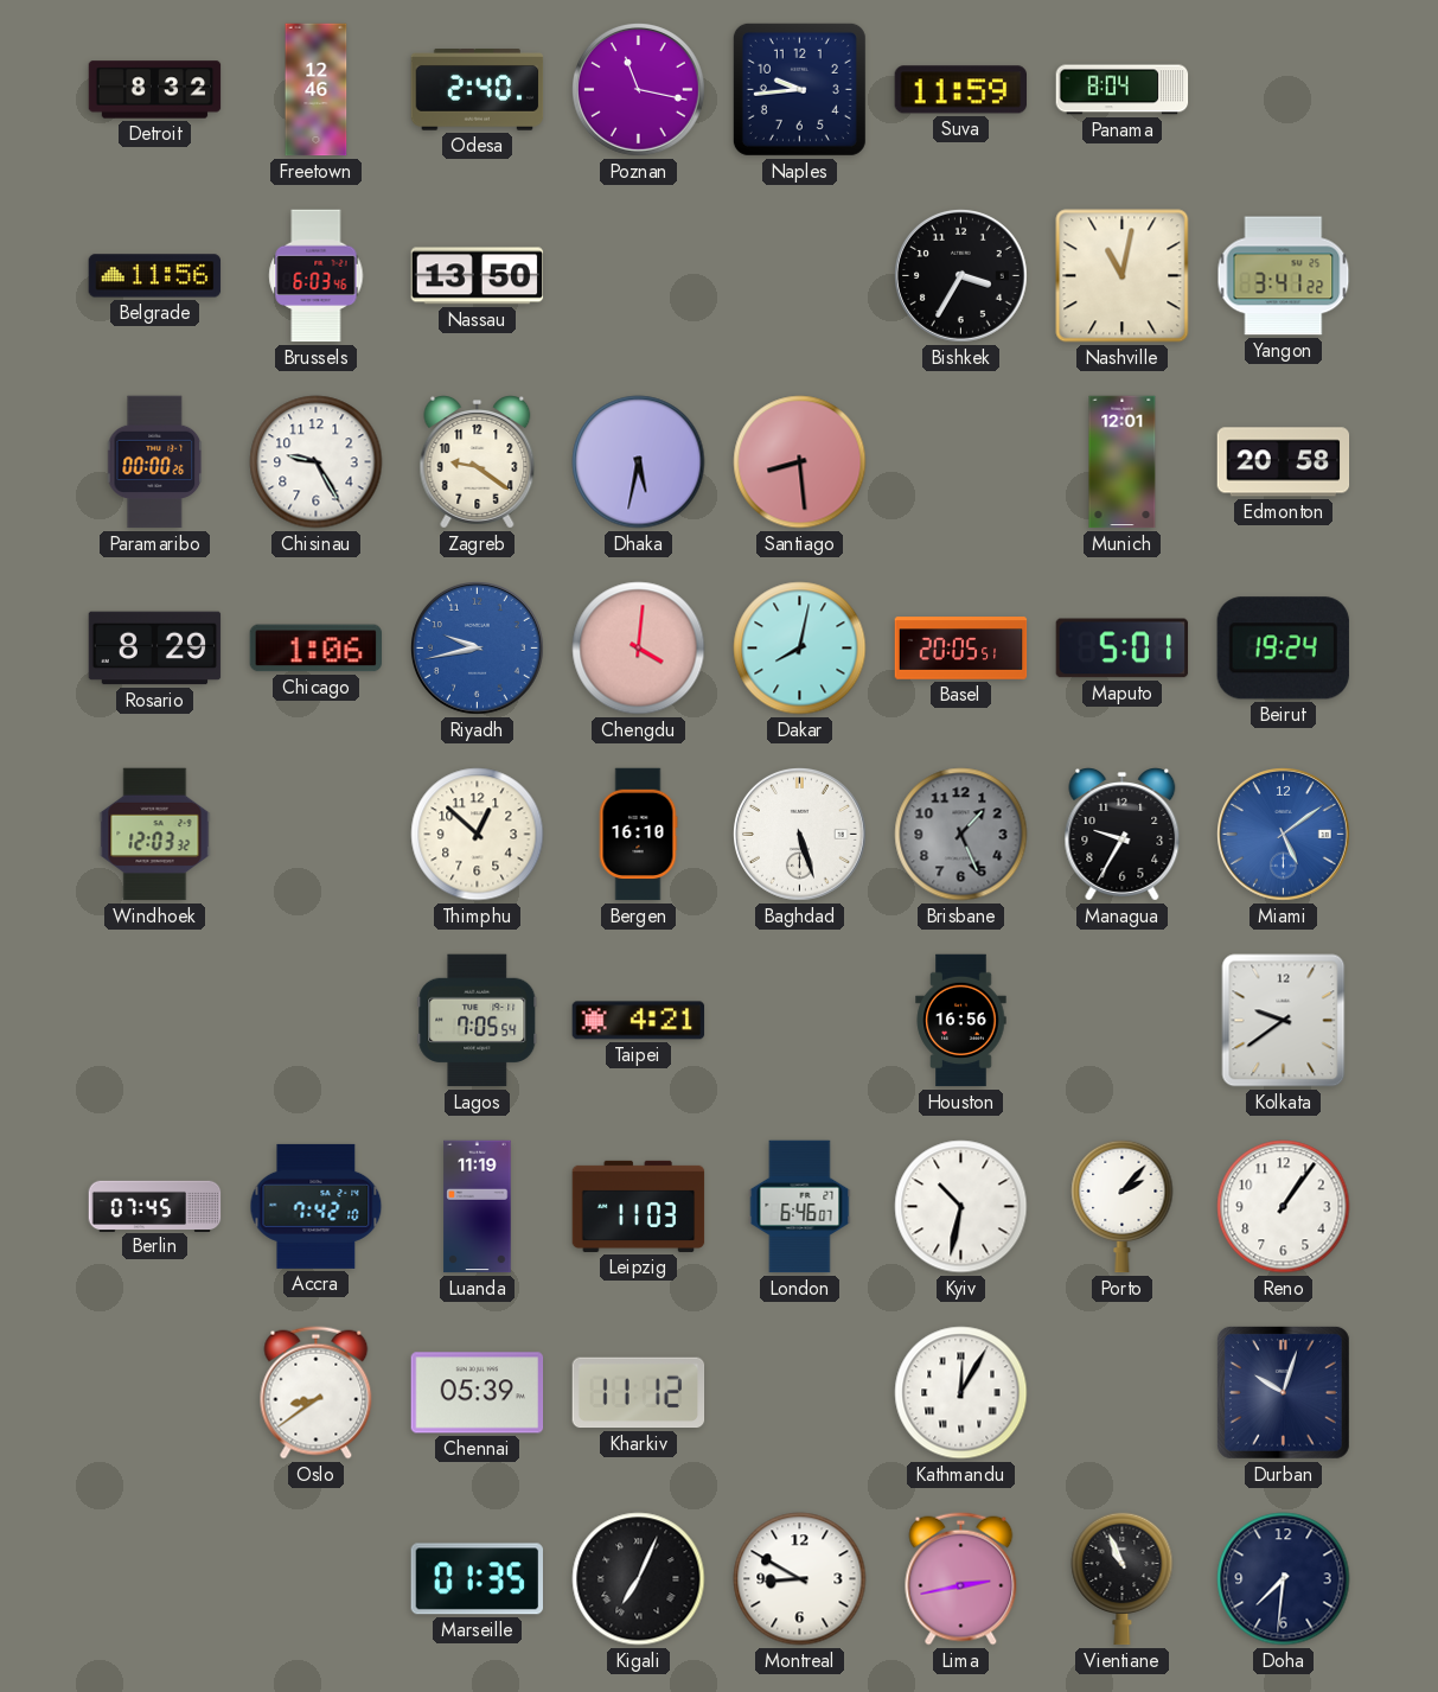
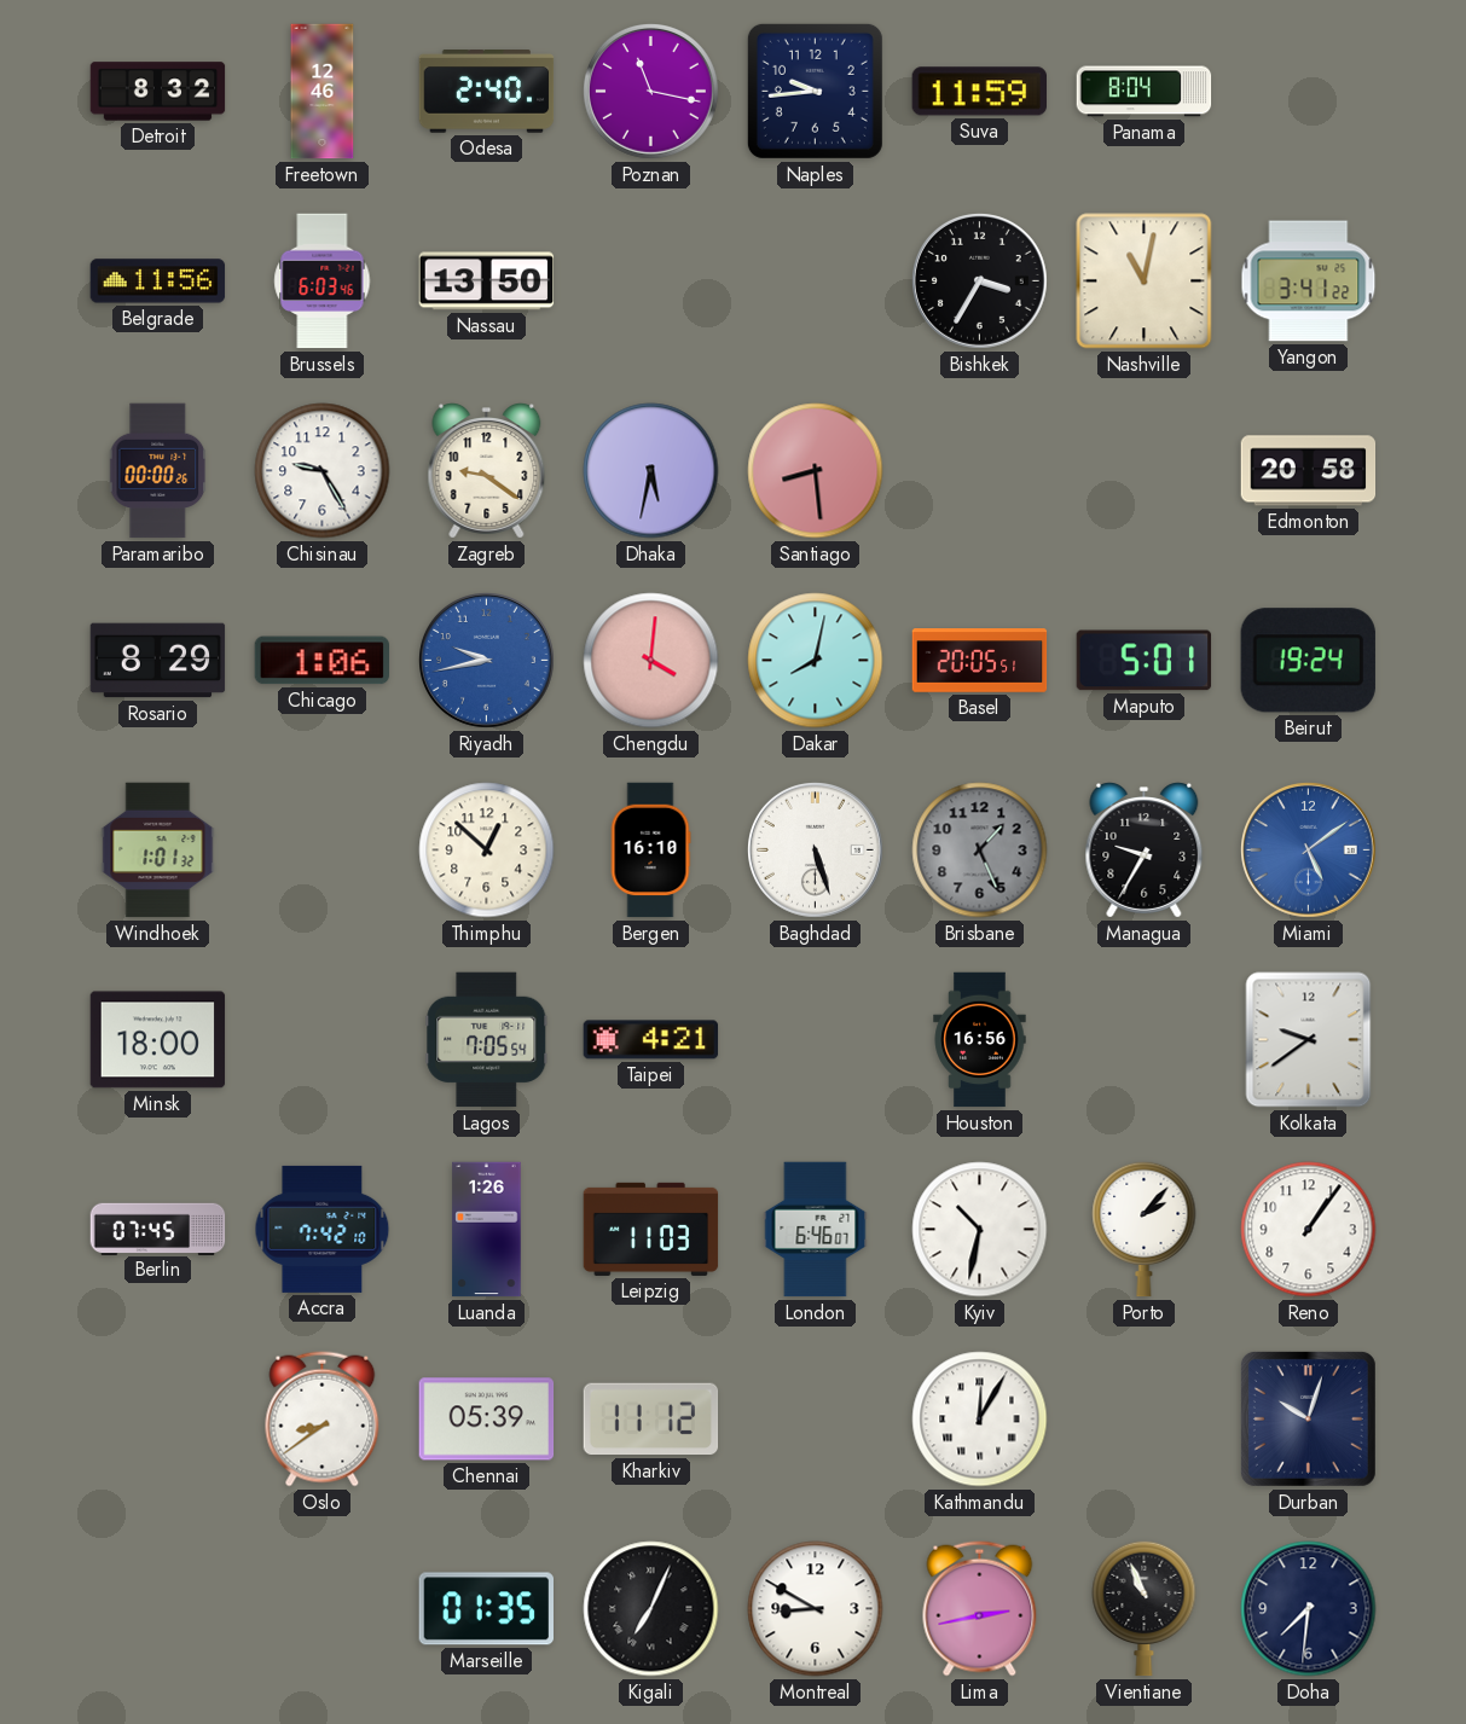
Munich: 12:01 -> none
Windhoek: 12:03 -> 1:01
Minsk: none -> 18:00
Luanda: 11:19 -> 1:26
